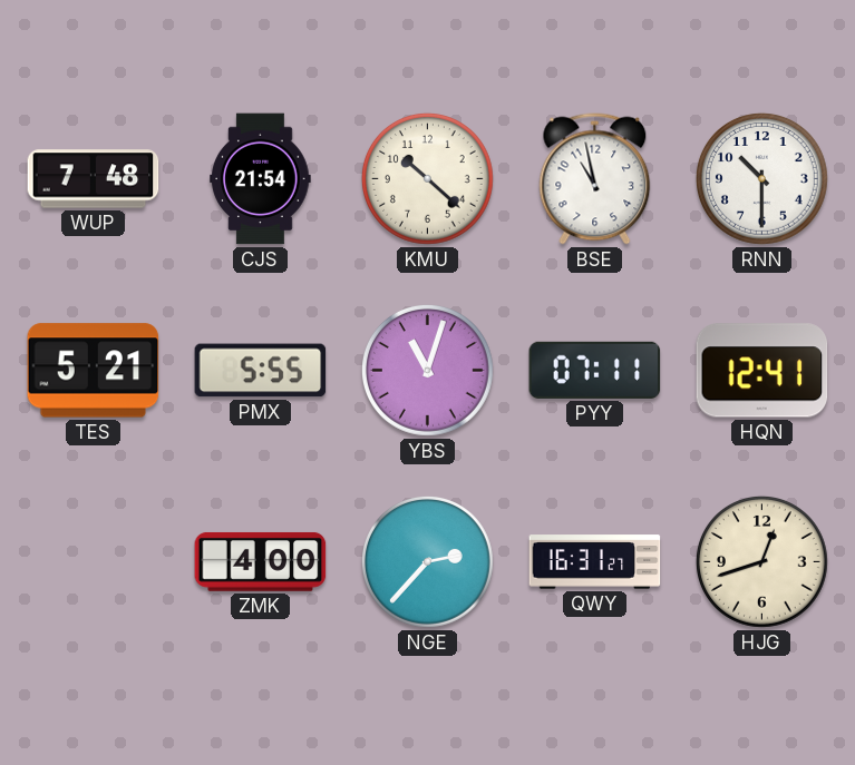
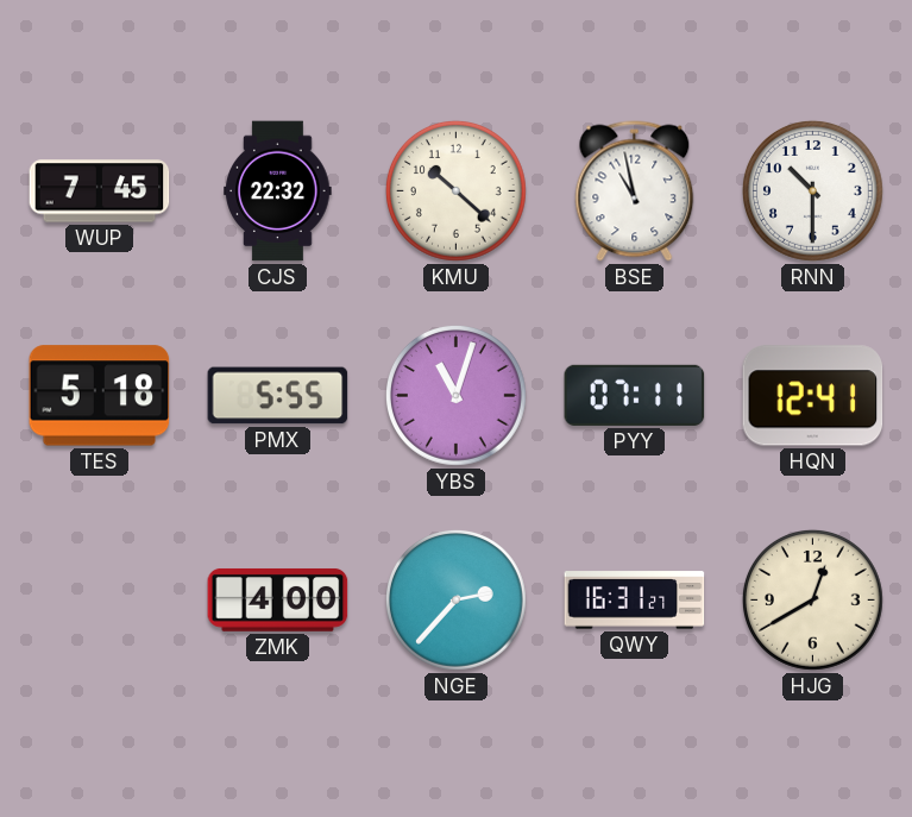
WUP: 7:48 -> 7:45
CJS: 21:54 -> 22:32
TES: 5:21 -> 5:18
HJG: 12:42 -> 12:40
